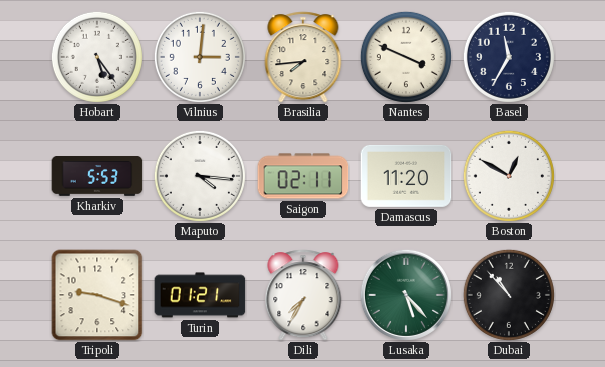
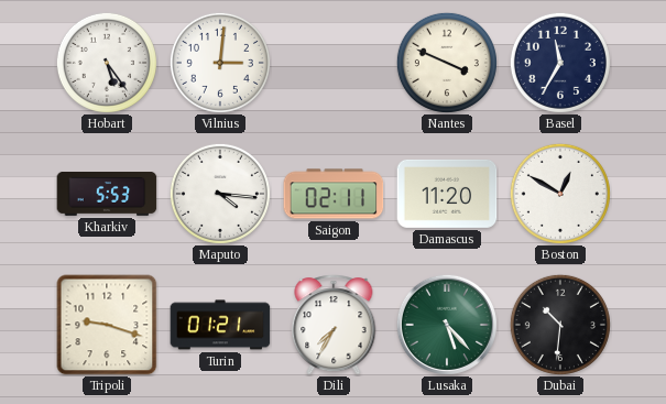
Brasilia: 7:44 -> none
Dubai: 10:53 -> 10:31
